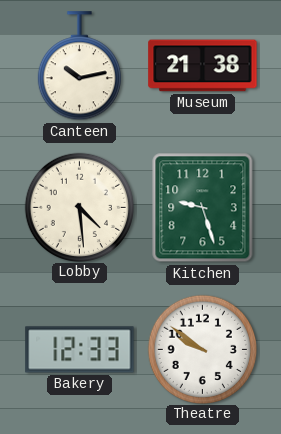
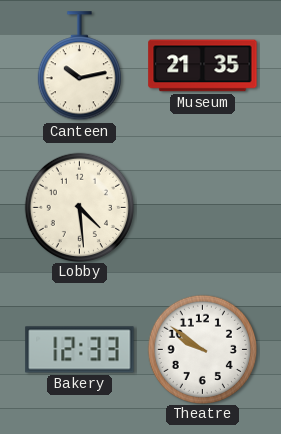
Museum: 21:38 -> 21:35
Kitchen: 9:27 -> none
